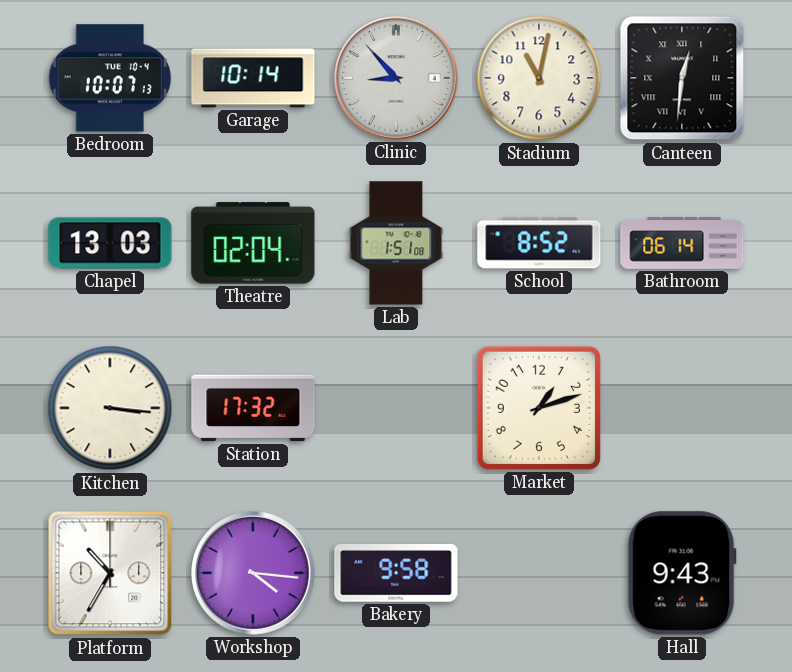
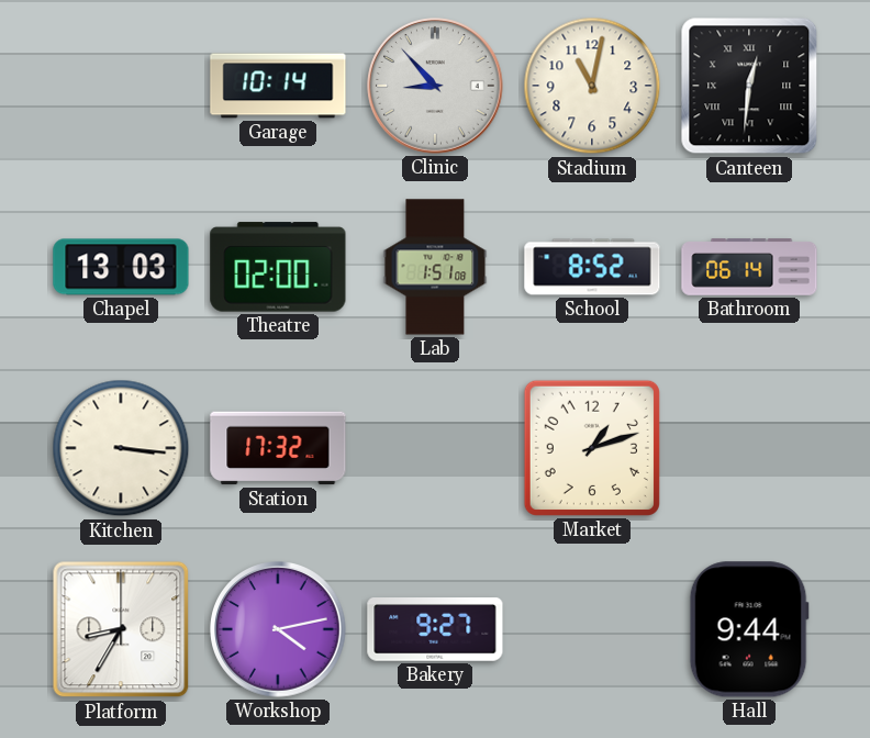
Bedroom: 10:07 -> none
Theatre: 02:04 -> 02:00
Platform: 10:35 -> 8:35
Workshop: 4:16 -> 4:13
Bakery: 9:58 -> 9:27
Hall: 9:43 -> 9:44
